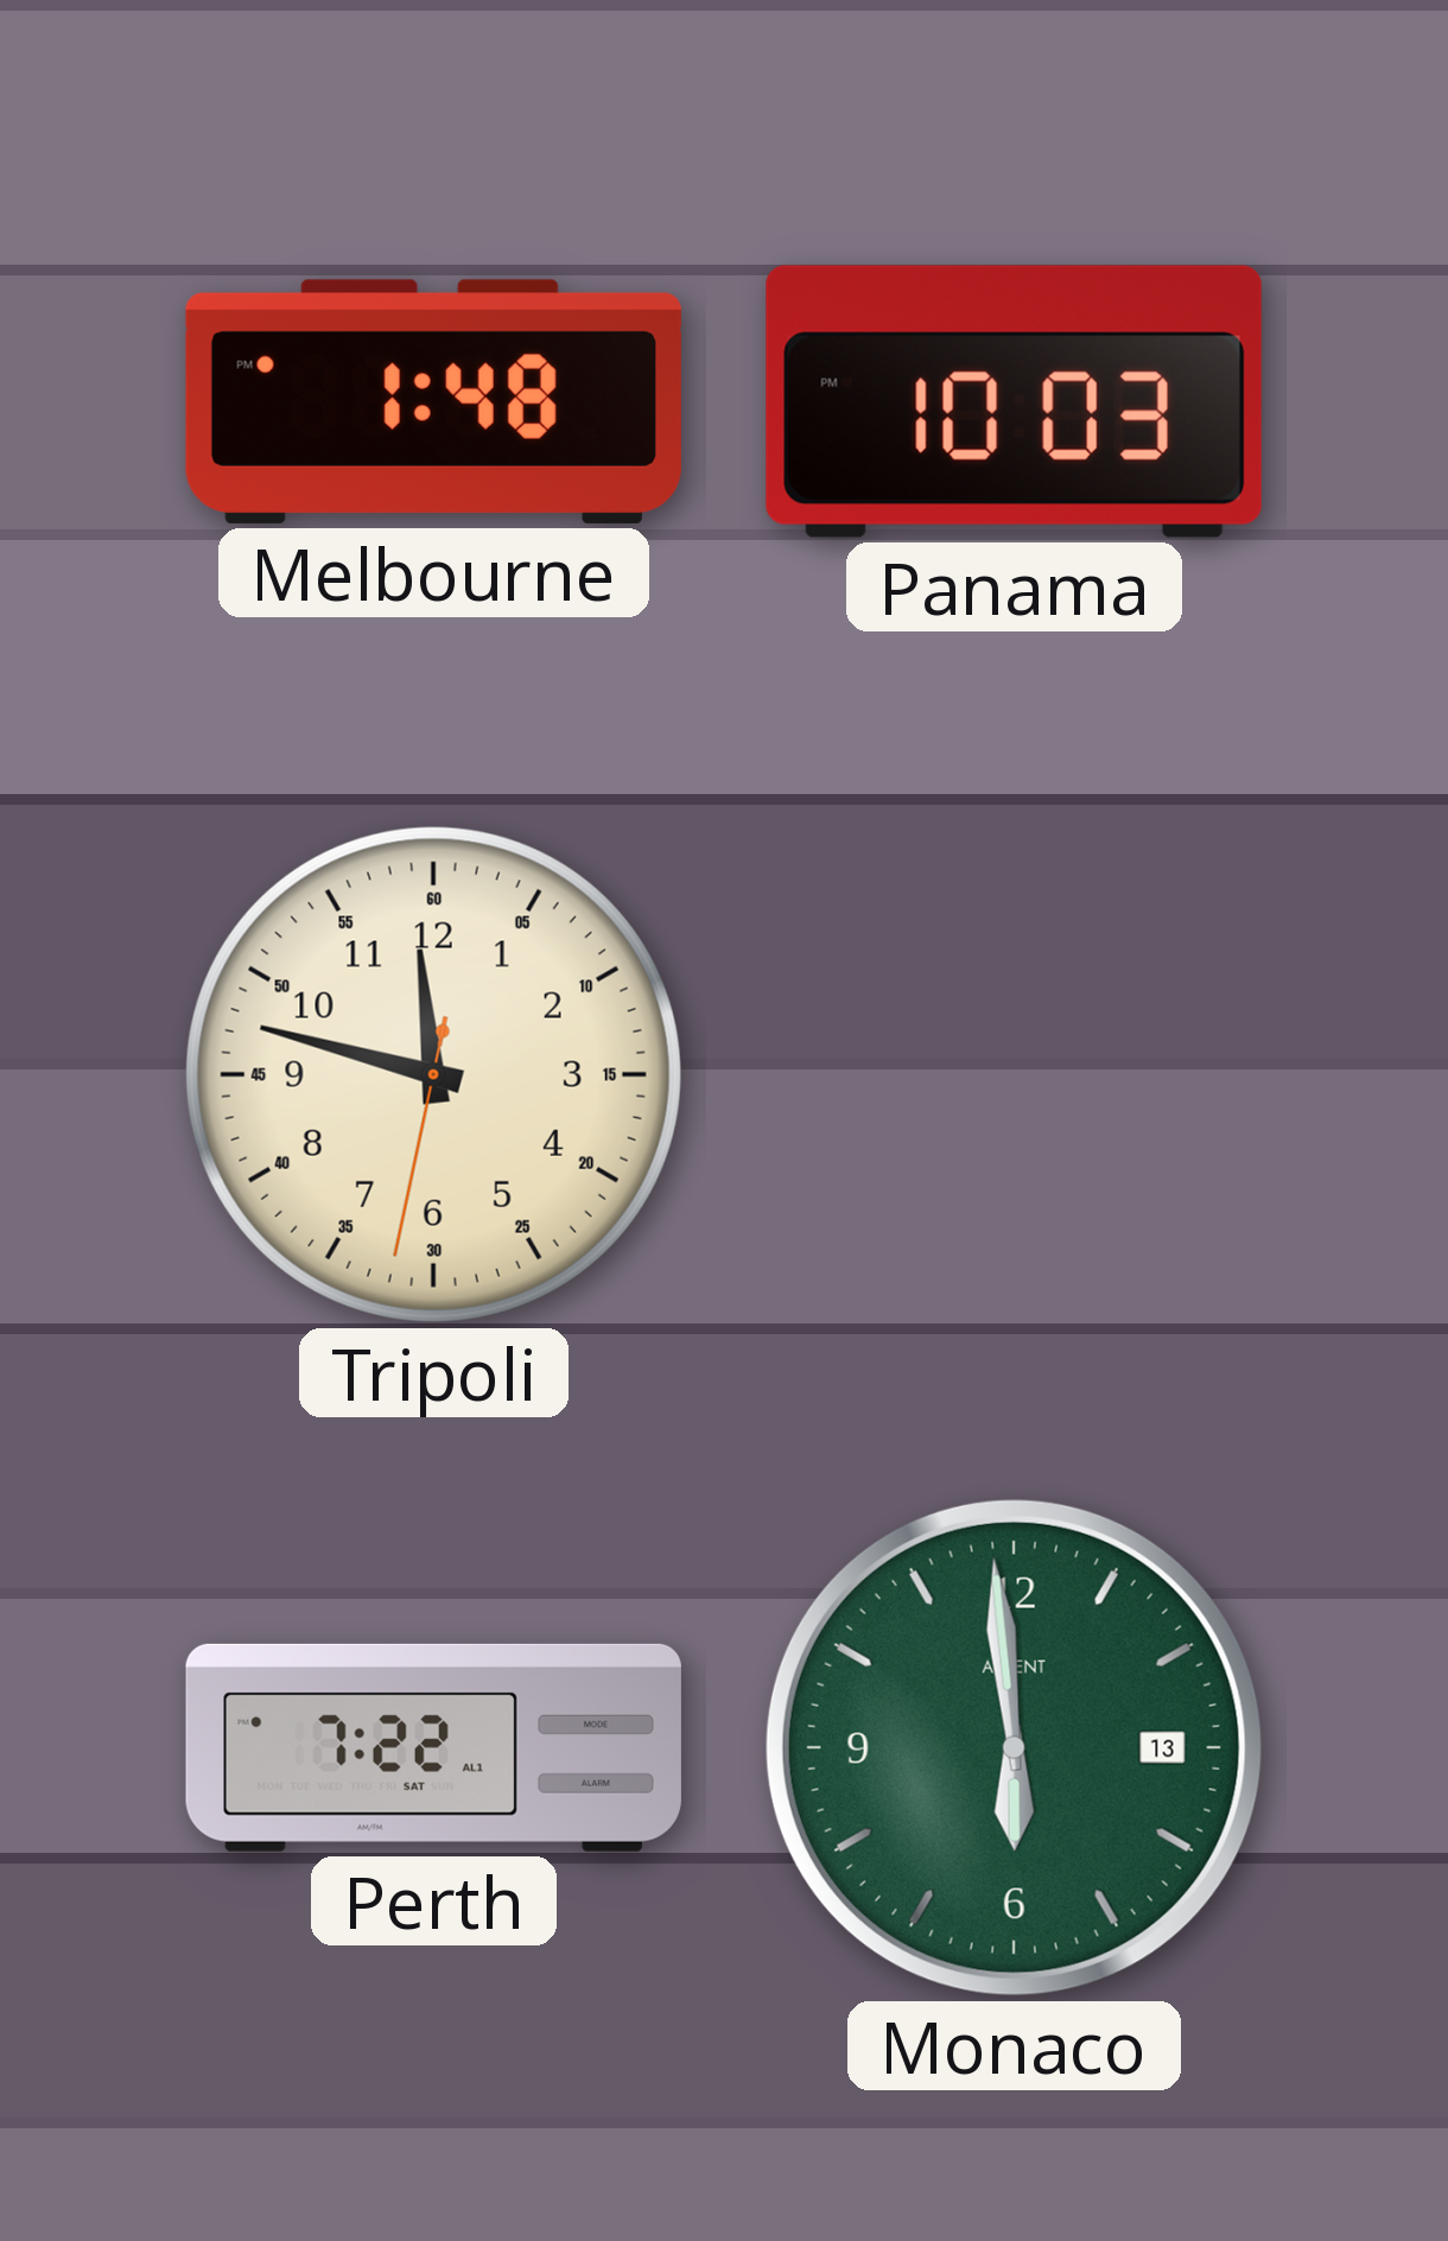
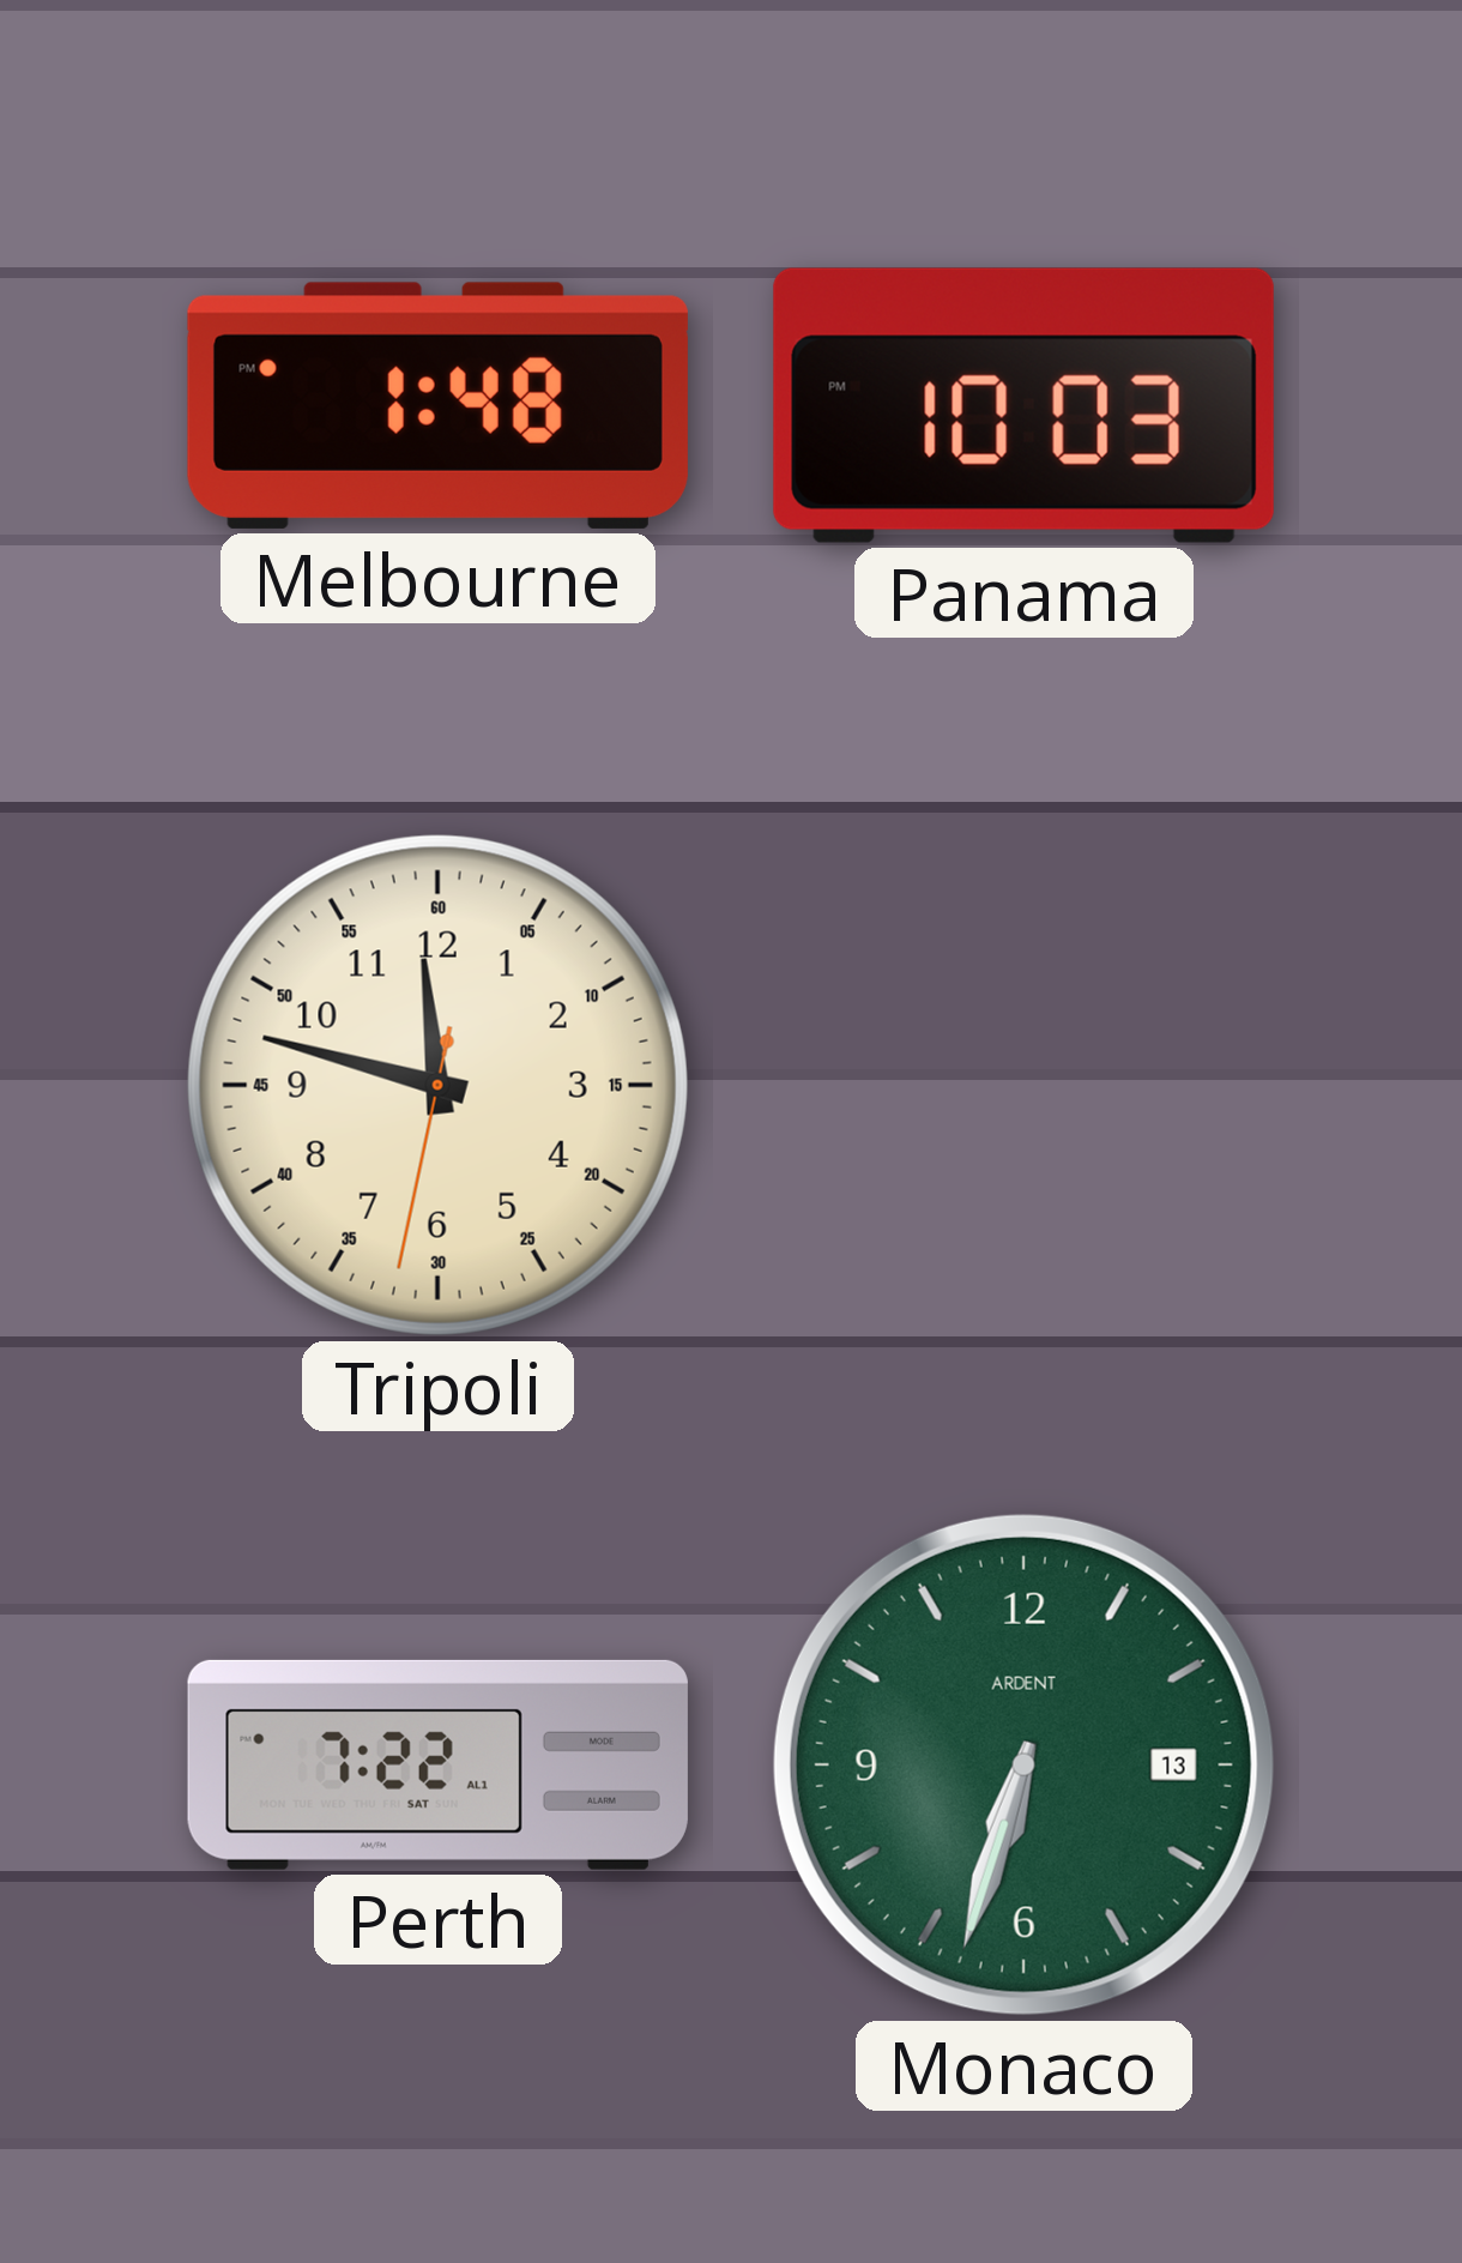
Monaco: 5:59 -> 6:33
